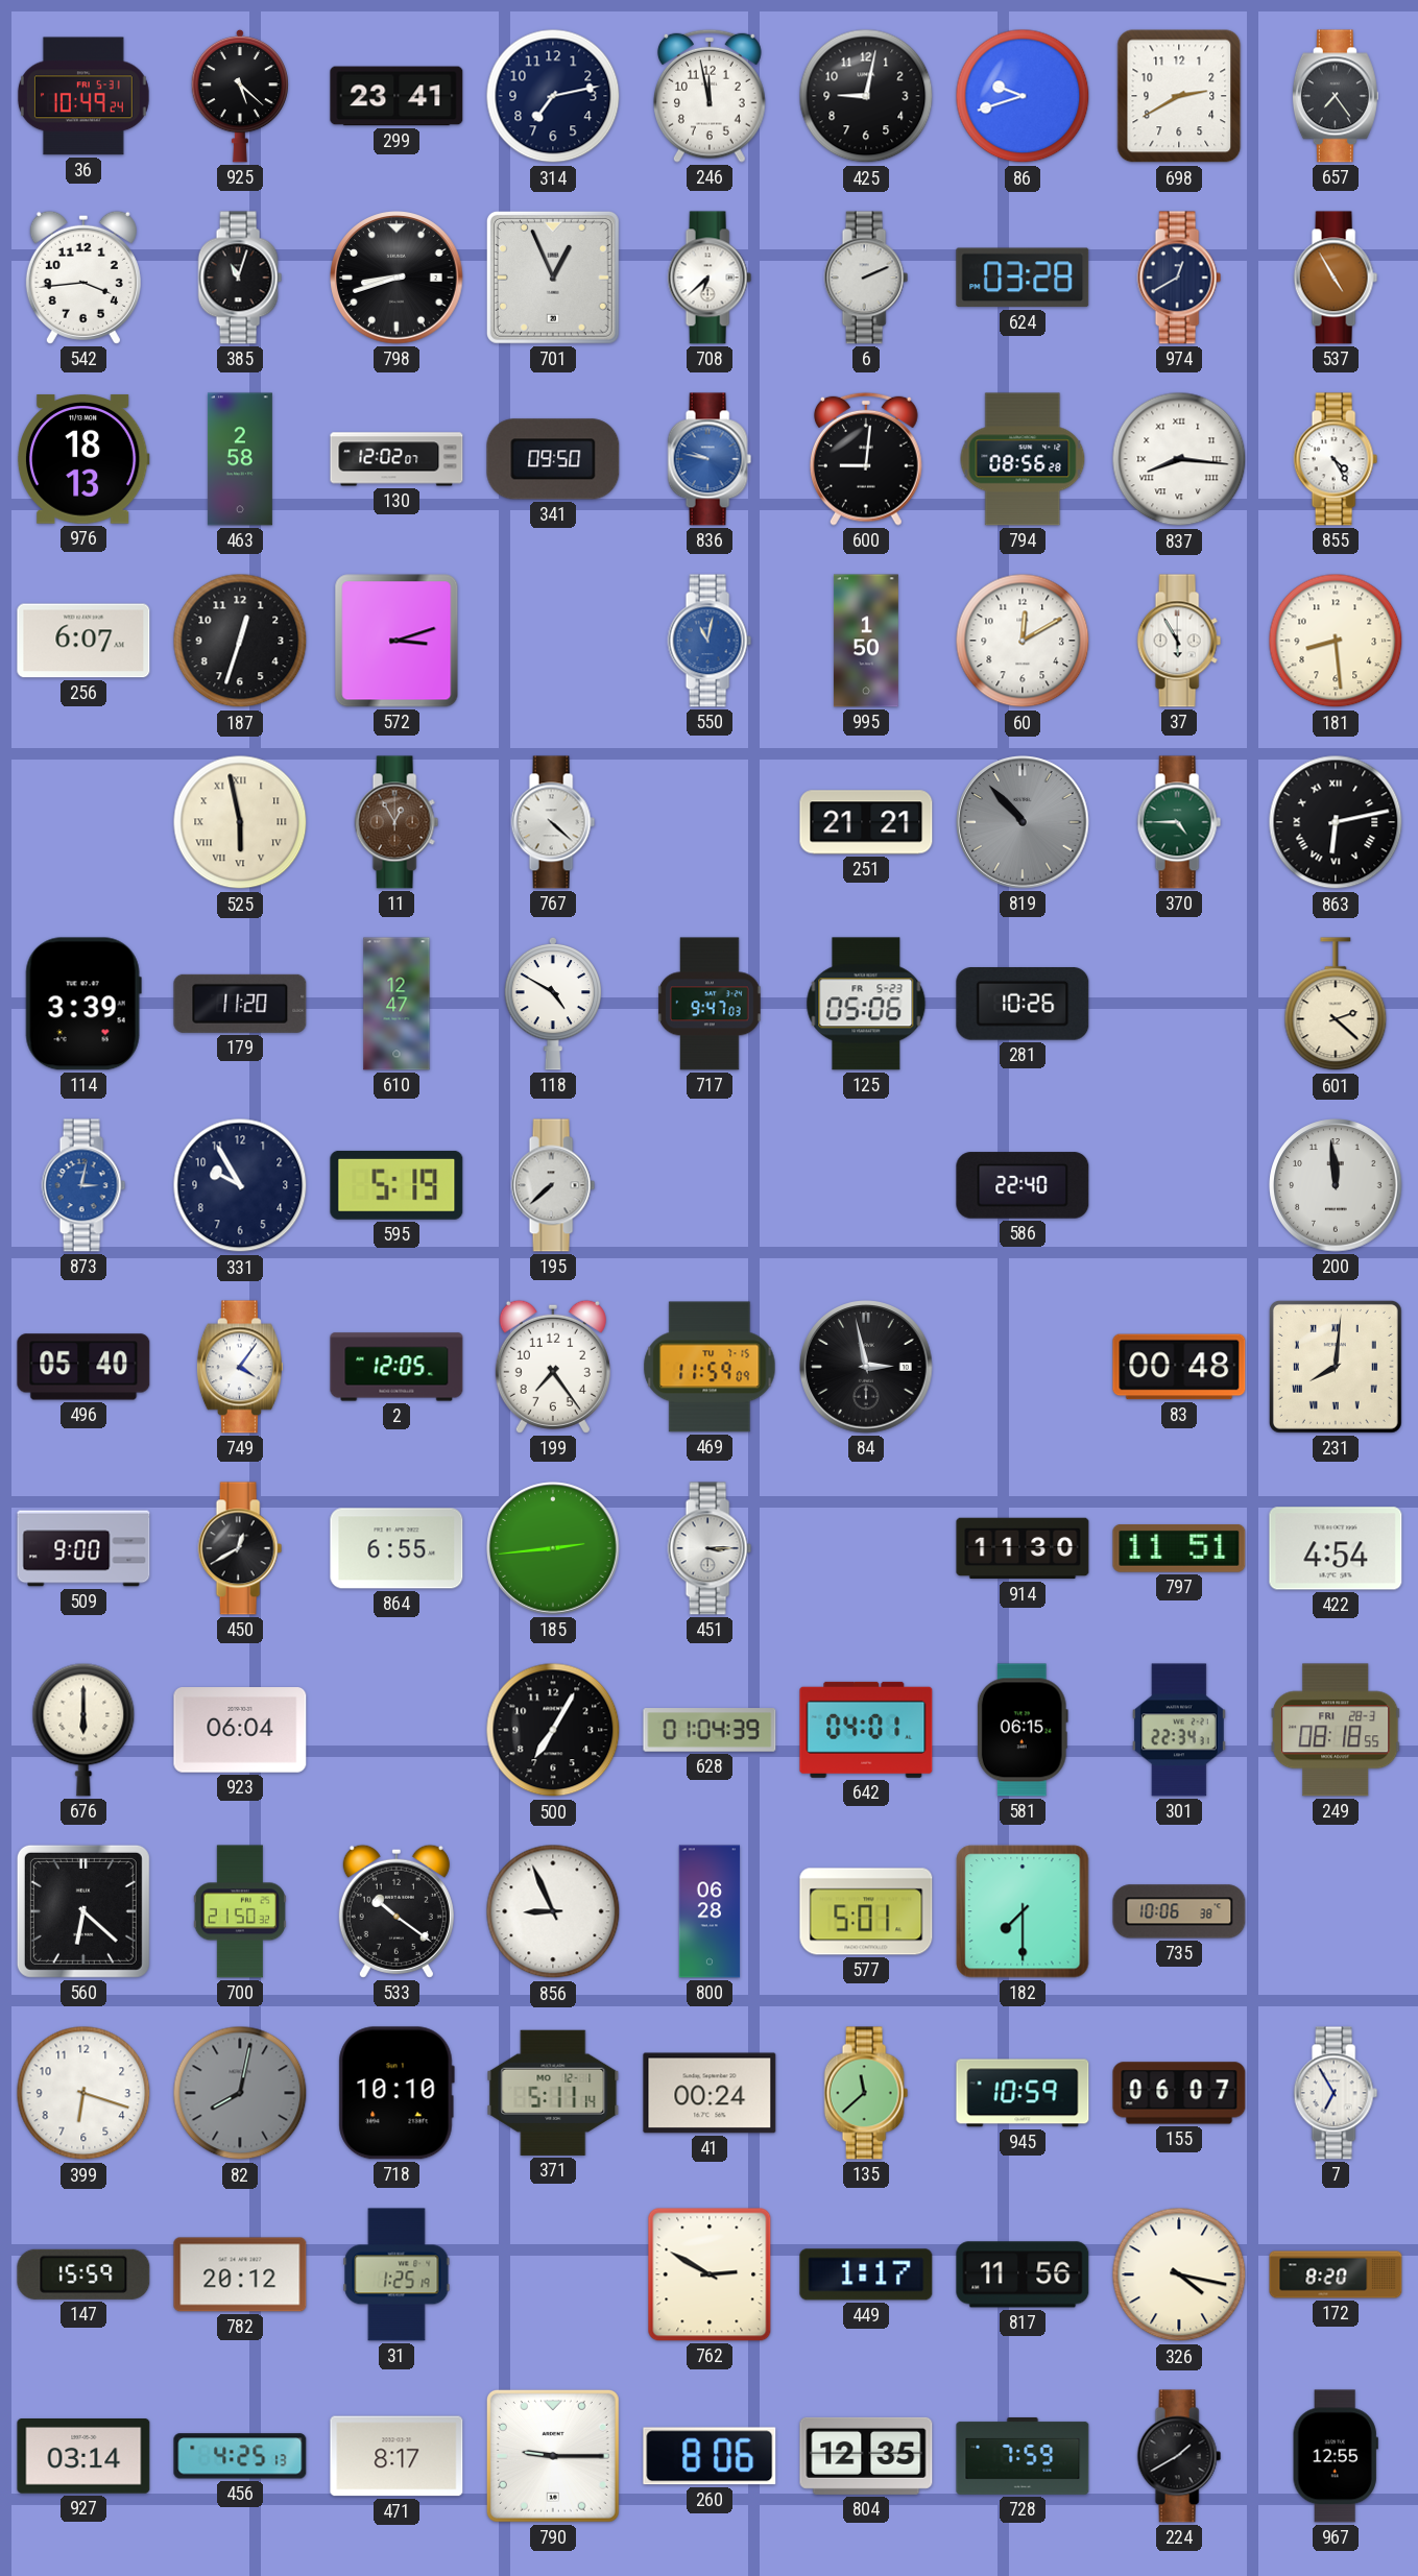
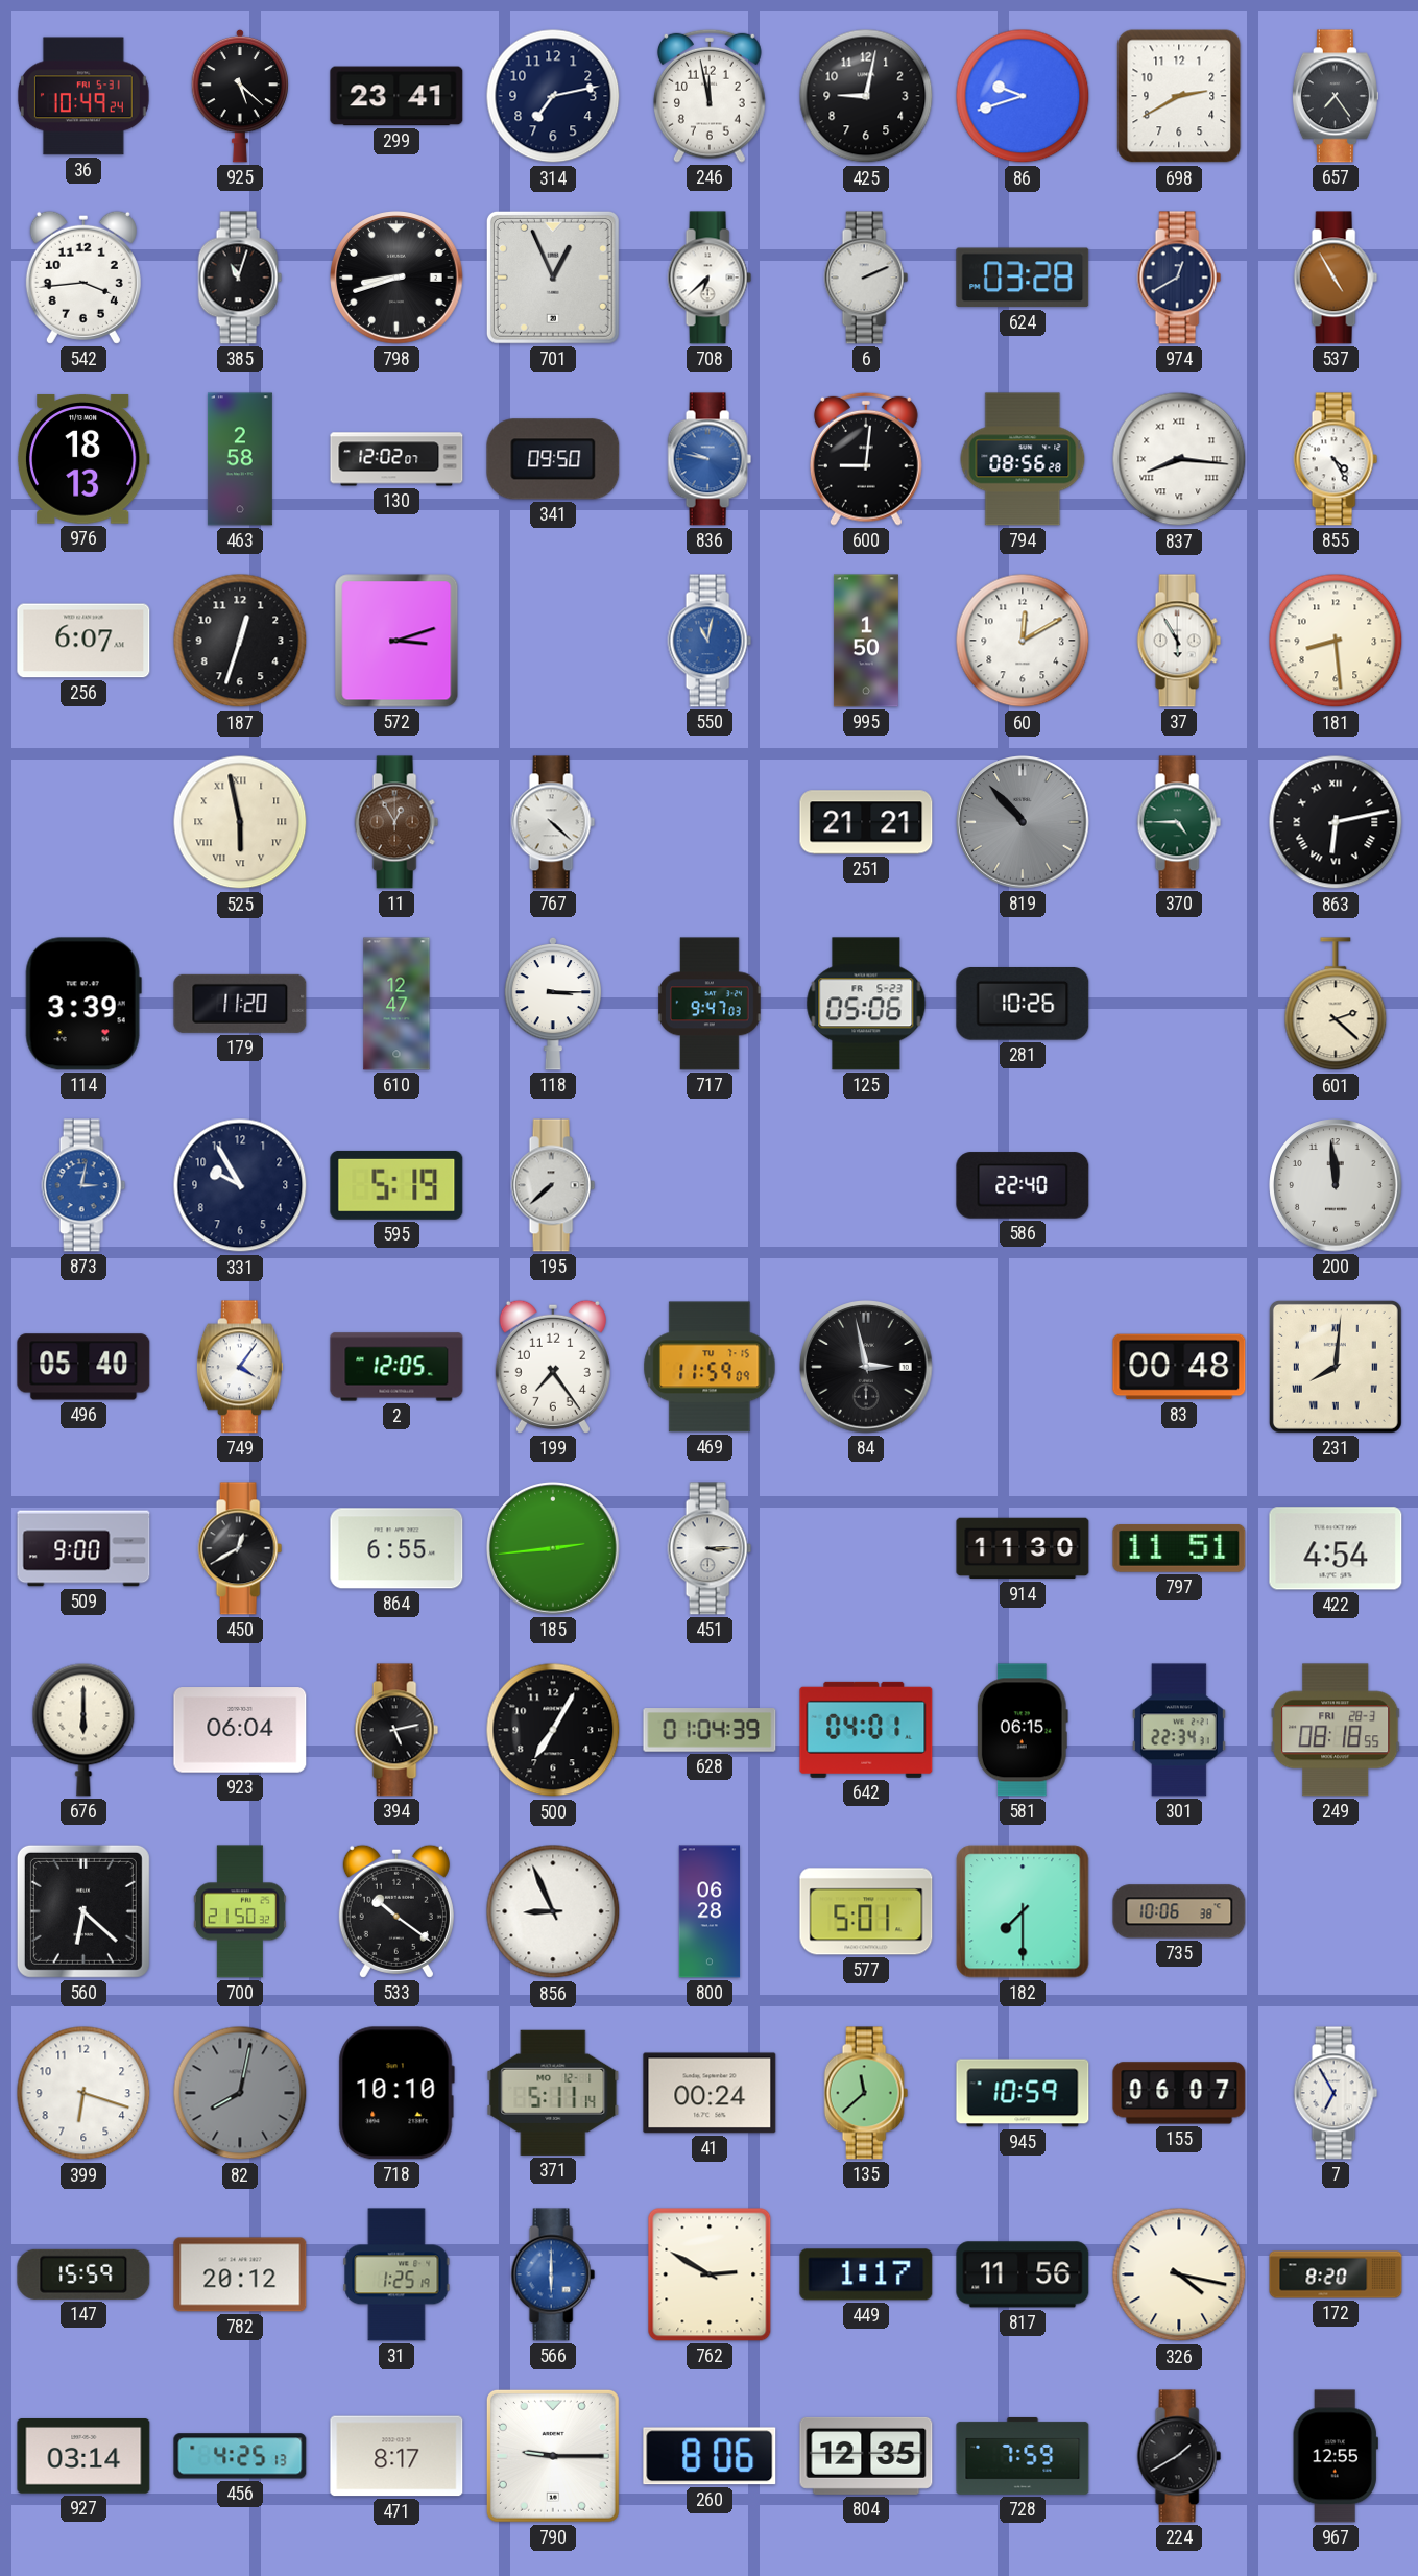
118: 4:50 -> 3:15
394: none -> 5:13
566: none -> 6:00
